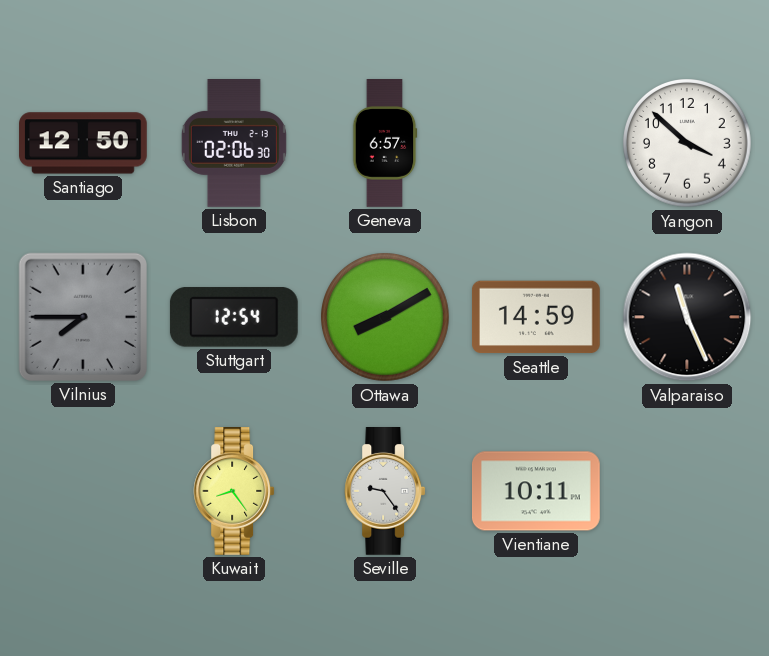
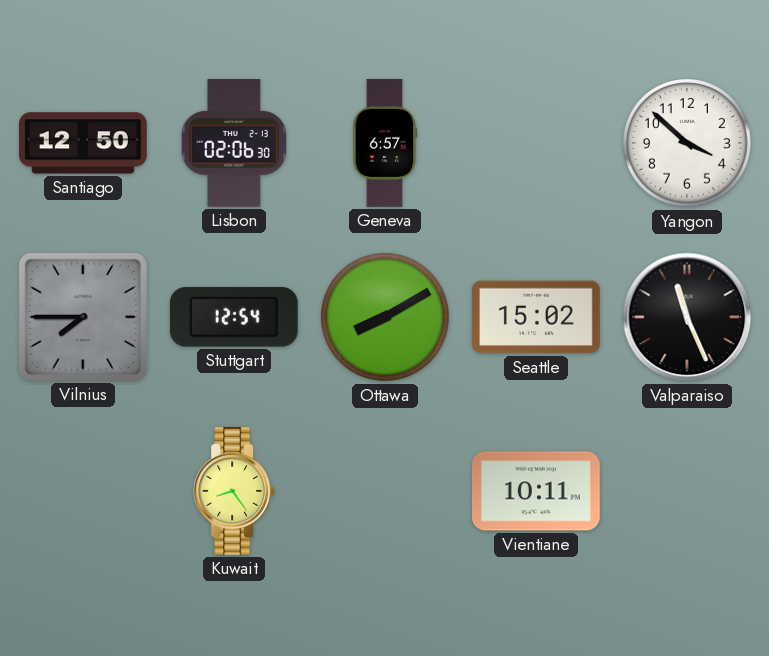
Seattle: 14:59 -> 15:02
Seville: 9:24 -> none
